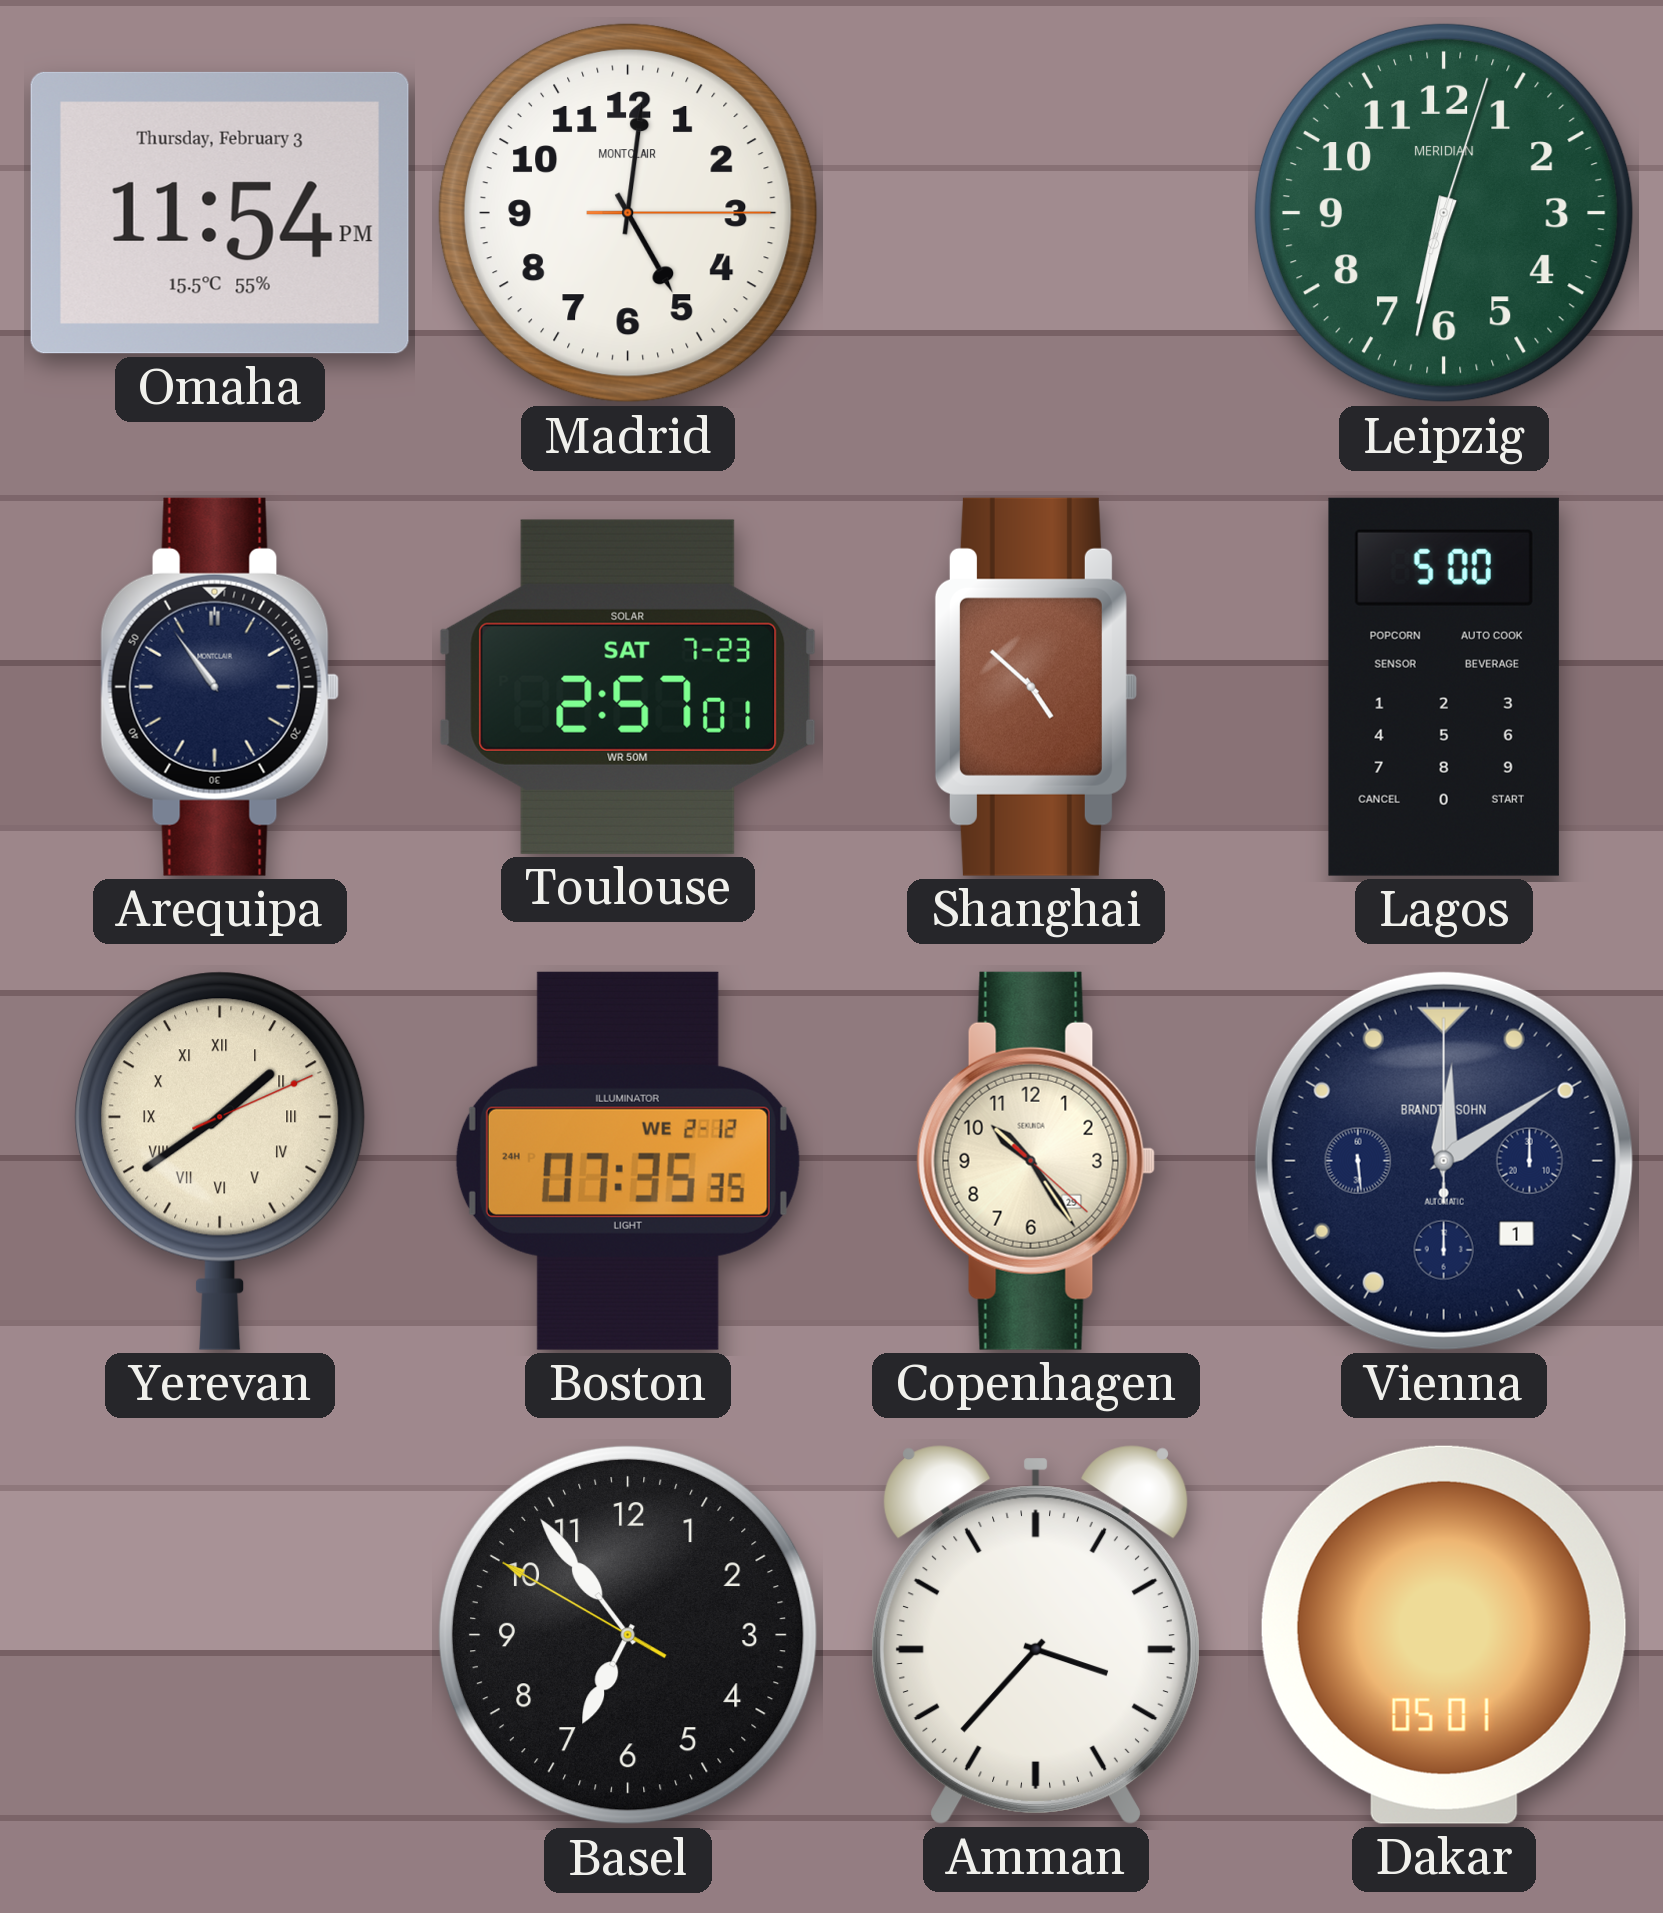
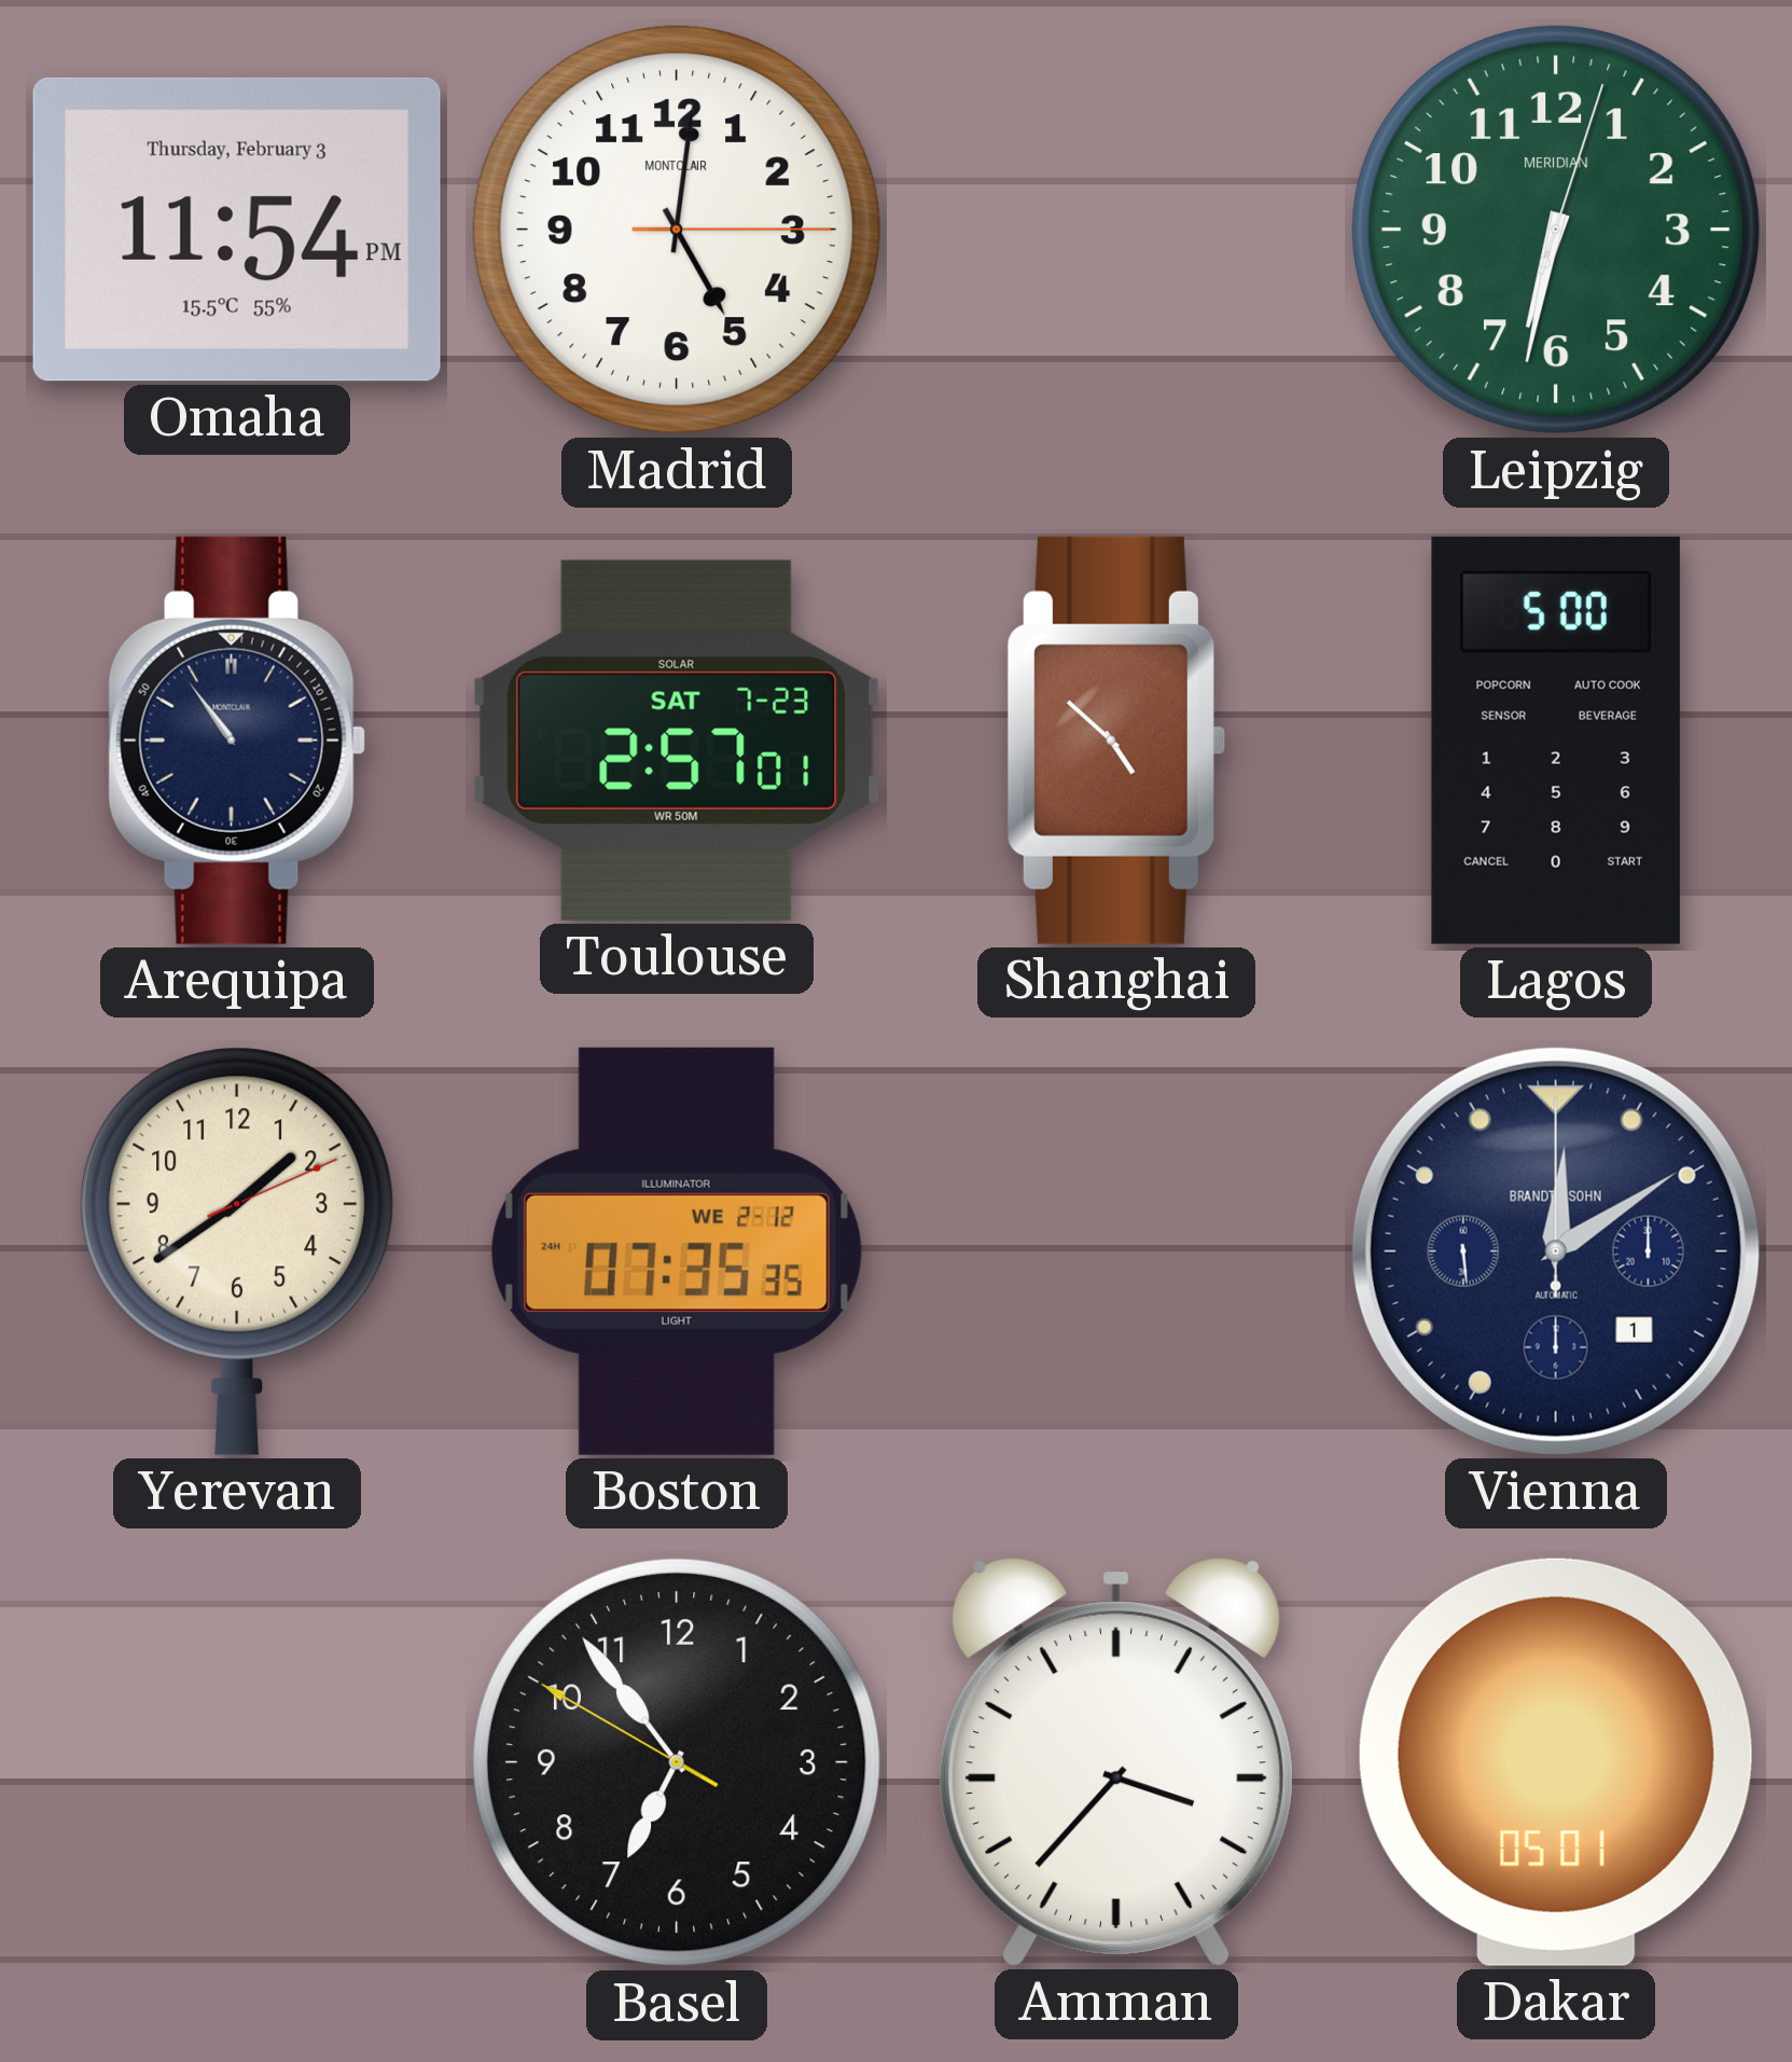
Yerevan numerals: Roman -> Arabic
Copenhagen: 10:24 -> none
